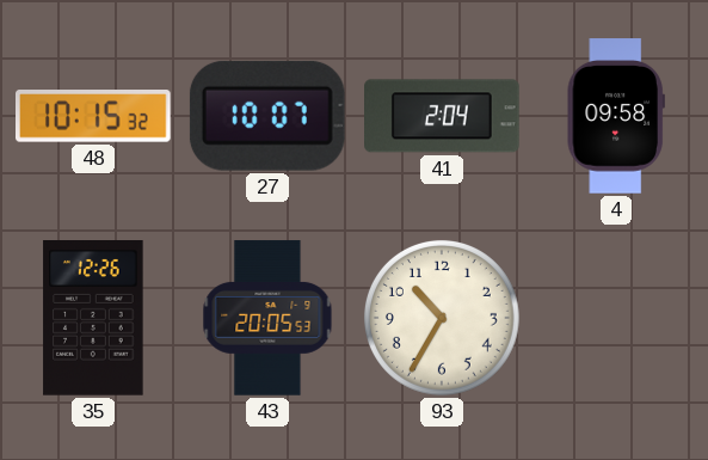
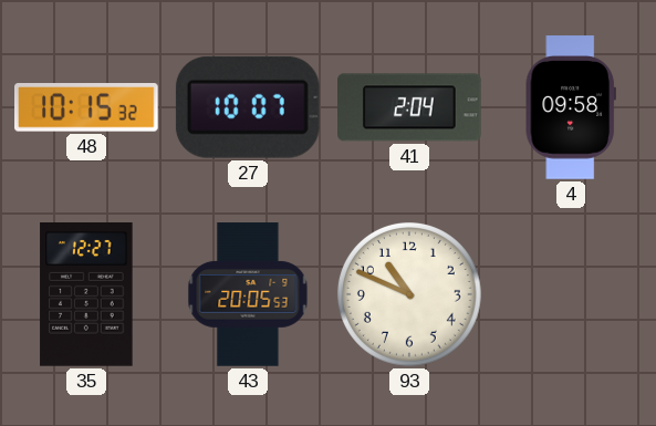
35: 12:26 -> 12:27
93: 10:35 -> 10:49
